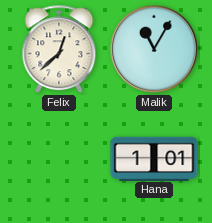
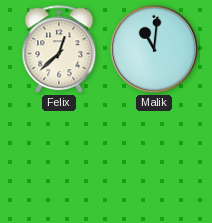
Malik: 11:05 -> 11:01
Hana: 1:01 -> none
